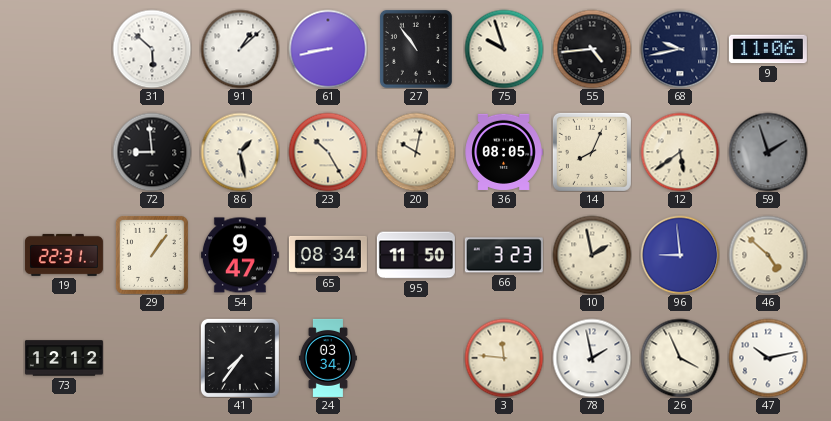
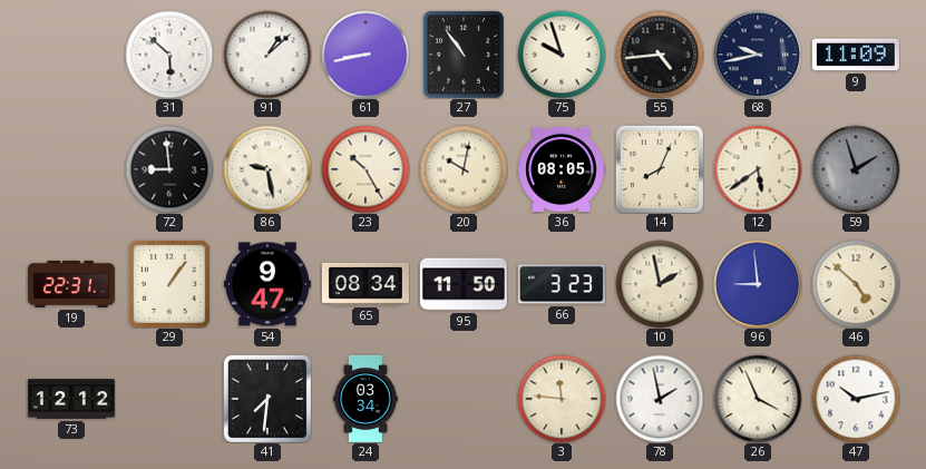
9: 11:06 -> 11:09
86: 1:28 -> 9:28
41: 7:36 -> 7:31
